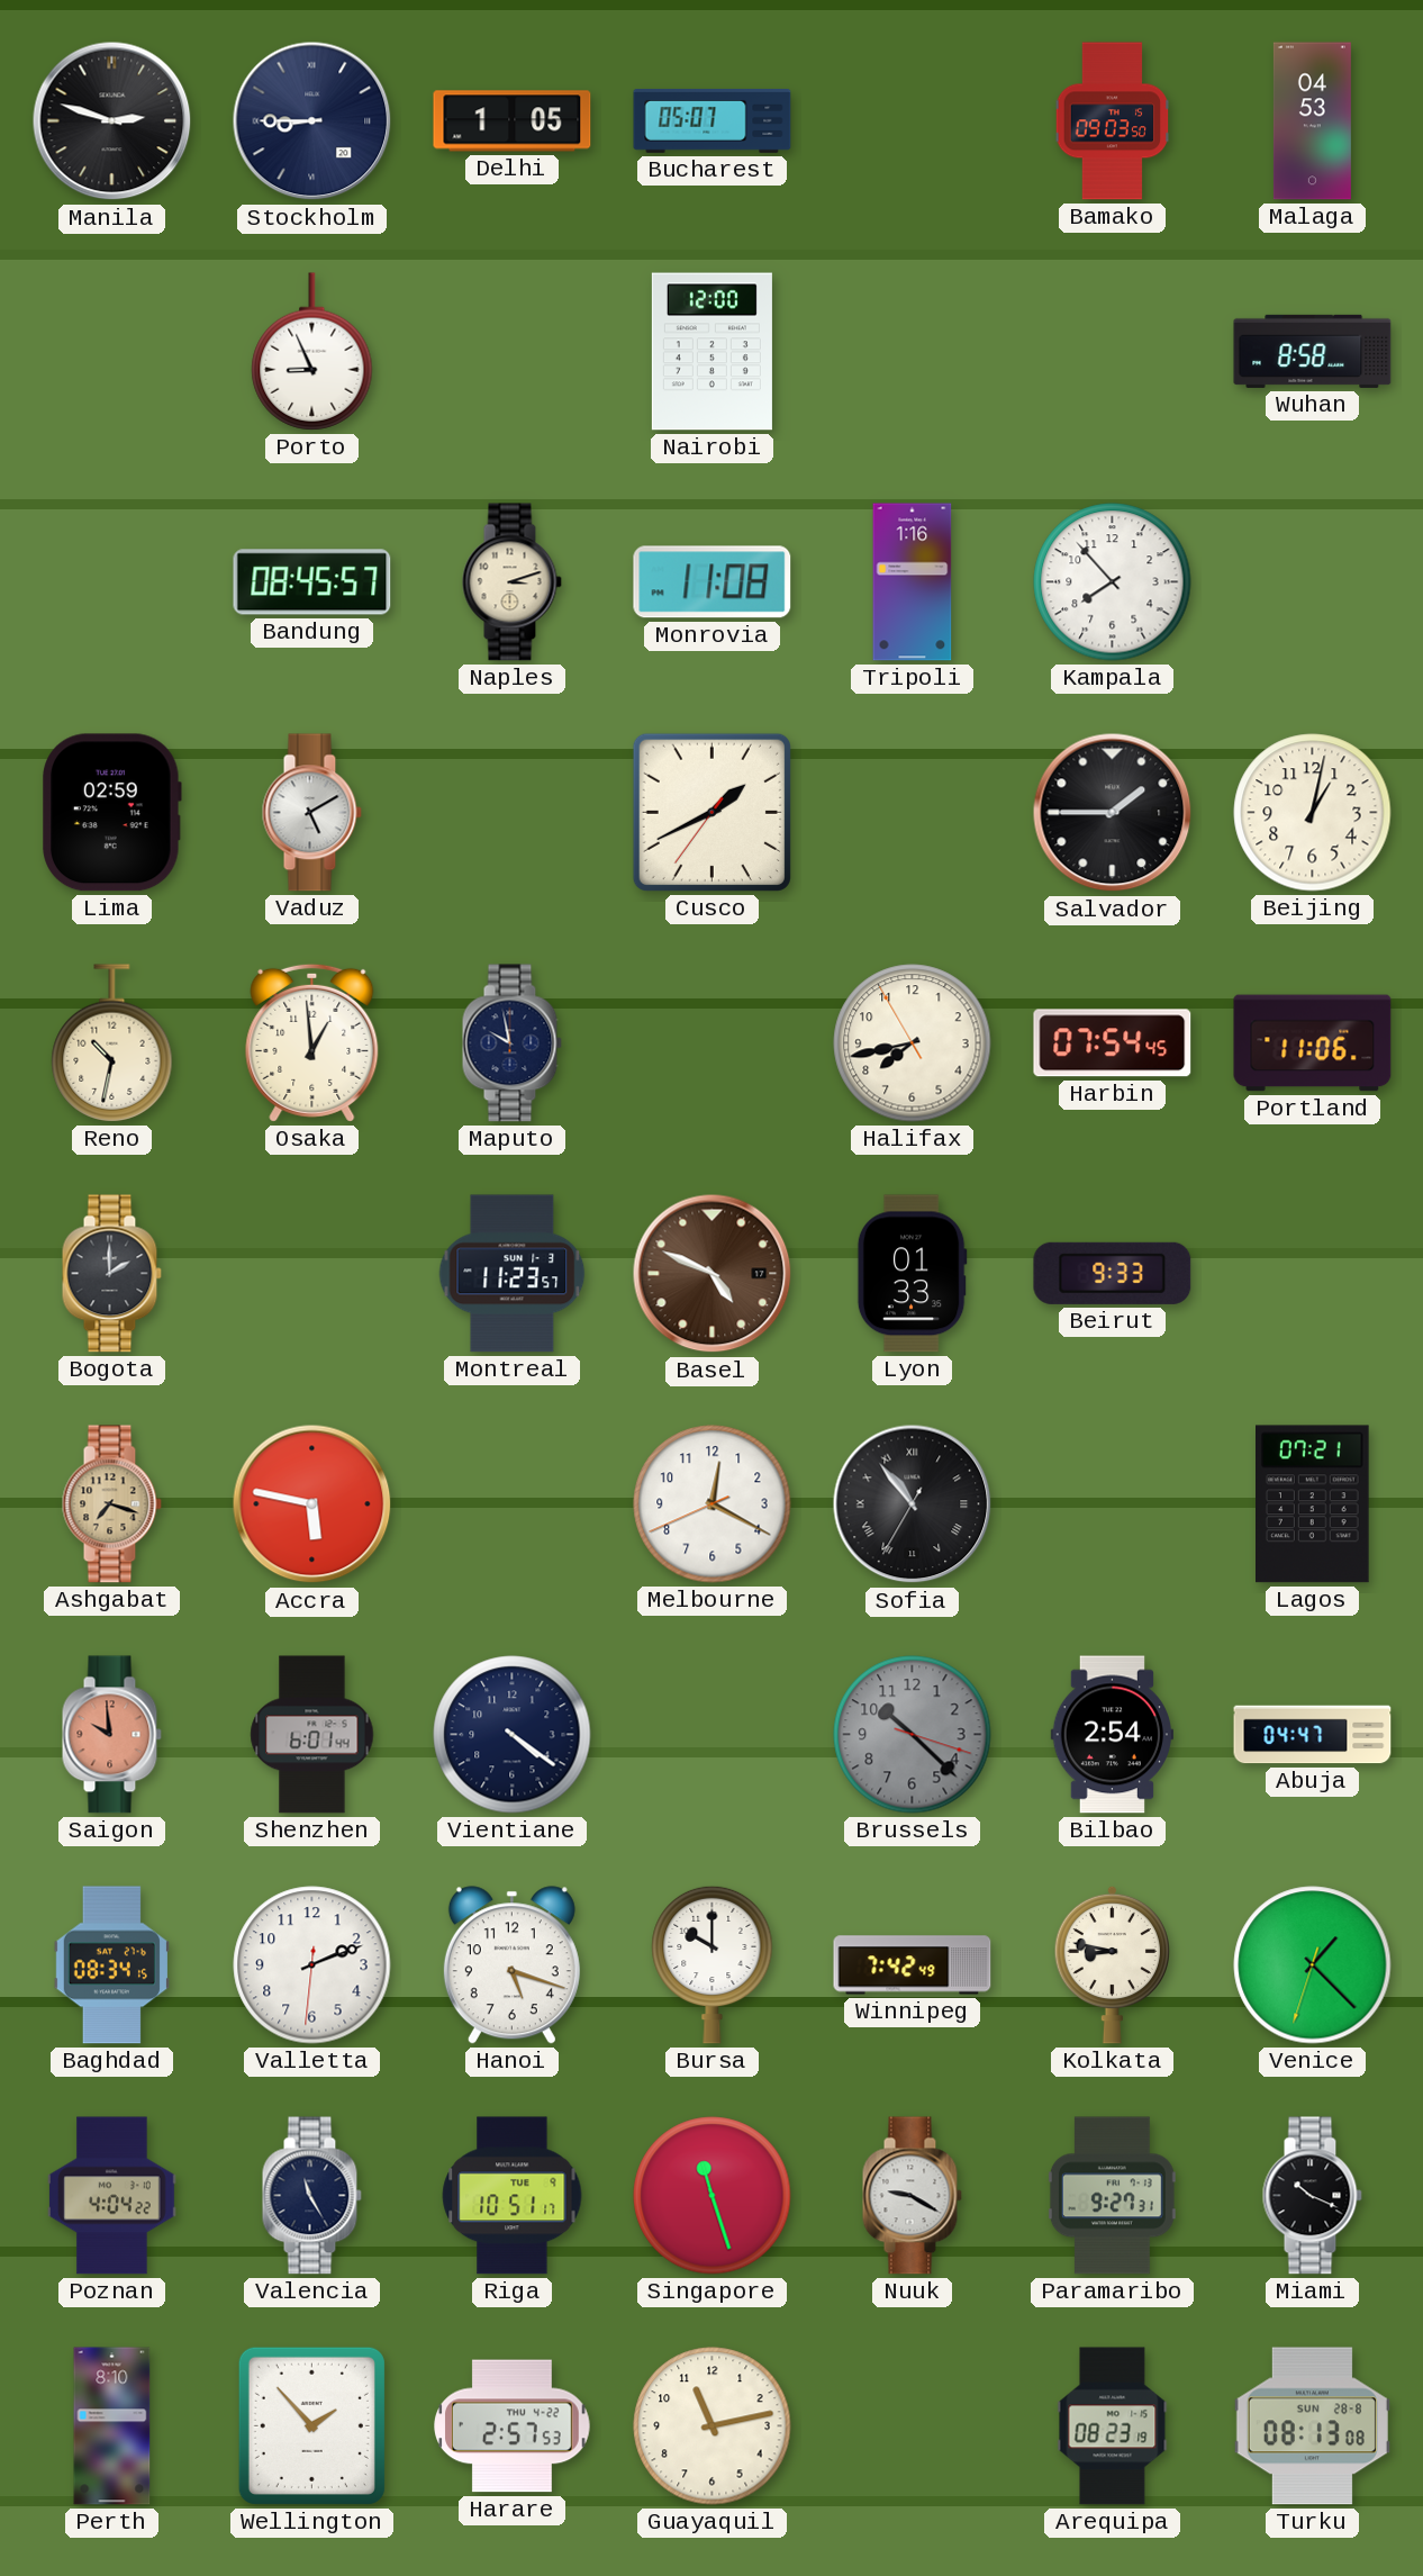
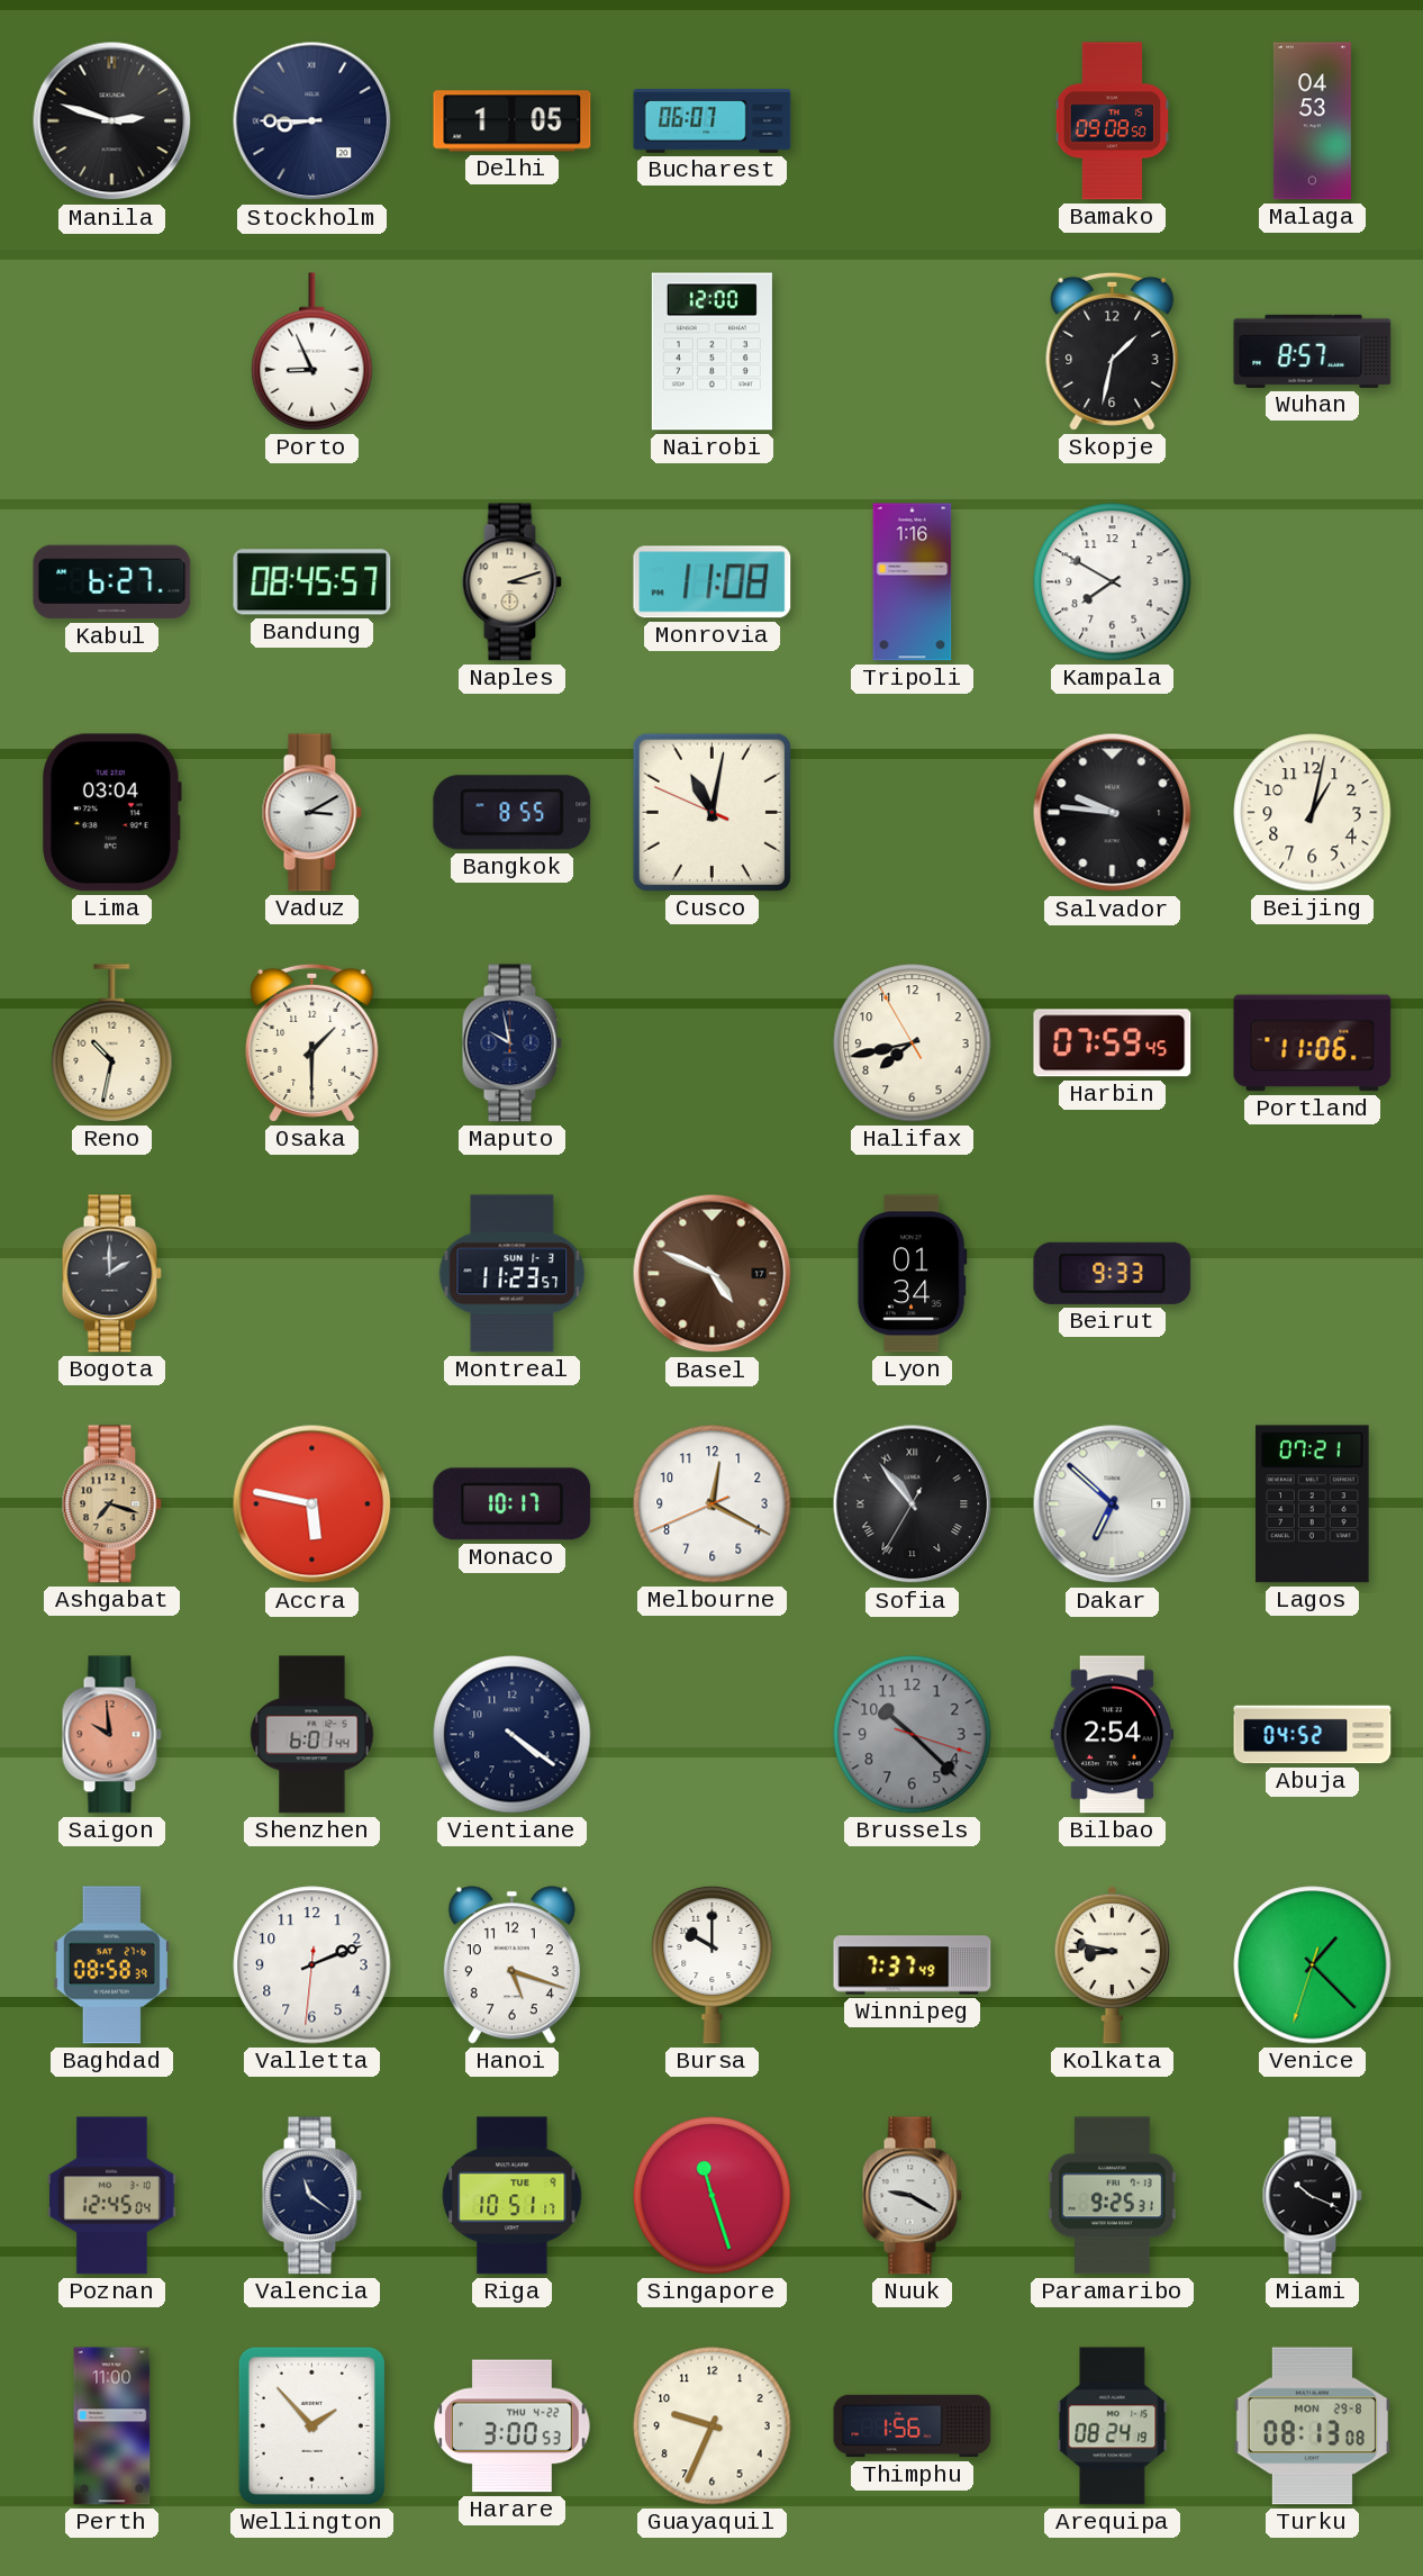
Bucharest: 05:07 -> 06:07
Bamako: 09:03 -> 09:08
Skopje: none -> 1:32
Wuhan: 8:58 -> 8:57
Kabul: none -> 6:27
Kampala: 7:53 -> 7:50
Lima: 02:59 -> 03:04
Vaduz: 5:10 -> 3:10
Bangkok: none -> 8:55
Cusco: 1:40 -> 11:01
Salvador: 1:45 -> 9:46
Osaka: 12:59 -> 1:30
Harbin: 07:54 -> 07:59
Lyon: 01:33 -> 01:34
Monaco: none -> 10:17
Dakar: none -> 6:52
Abuja: 04:47 -> 04:52
Baghdad: 08:34 -> 08:58
Winnipeg: 7:42 -> 7:37
Poznan: 4:04 -> 12:45
Valencia: 11:25 -> 11:21
Paramaribo: 9:27 -> 9:25
Perth: 8:10 -> 11:00
Harare: 2:57 -> 3:00
Guayaquil: 11:13 -> 9:34
Thimphu: none -> 1:56
Arequipa: 08:23 -> 08:24
Turku date: SUN 28-8 -> MON 29-8
